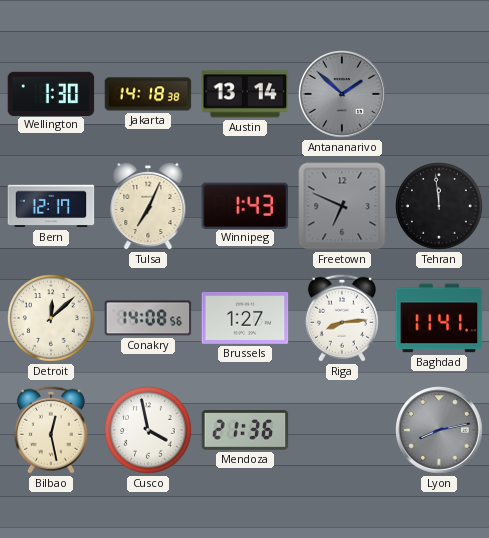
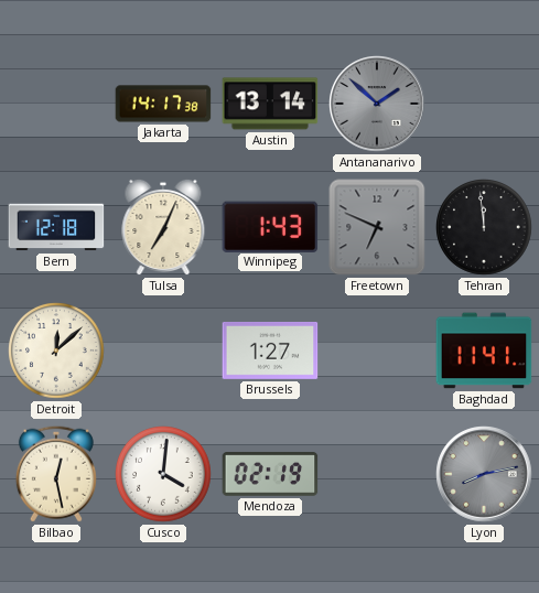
Wellington: 1:30 -> none
Jakarta: 14:18 -> 14:17
Bern: 12:17 -> 12:18
Conakry: 14:08 -> none
Riga: 8:14 -> none
Cusco: 3:58 -> 4:01
Mendoza: 21:36 -> 02:19
